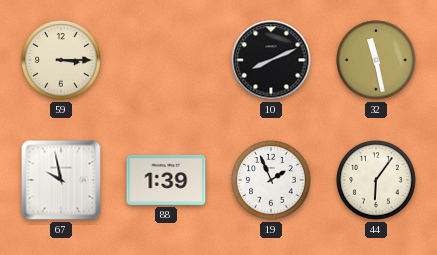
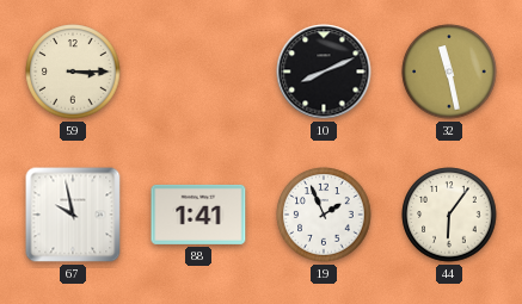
88: 1:39 -> 1:41
